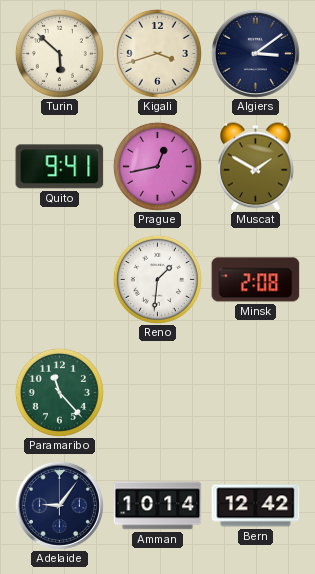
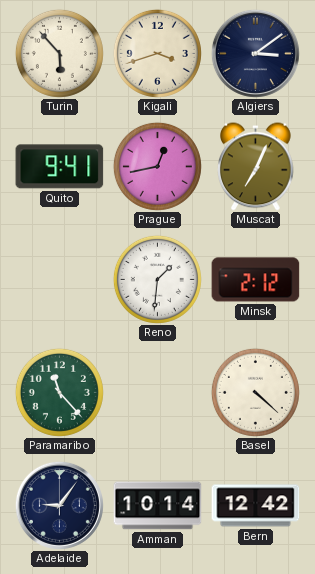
Turin: 5:52 -> 5:53
Muscat: 1:50 -> 7:04
Minsk: 2:08 -> 2:12
Basel: none -> 4:22
